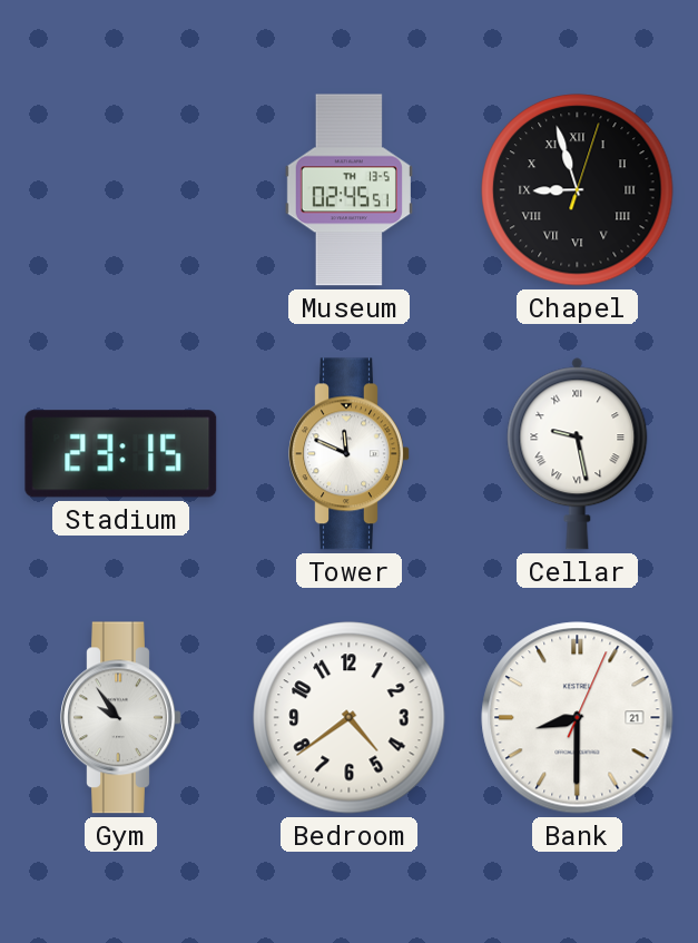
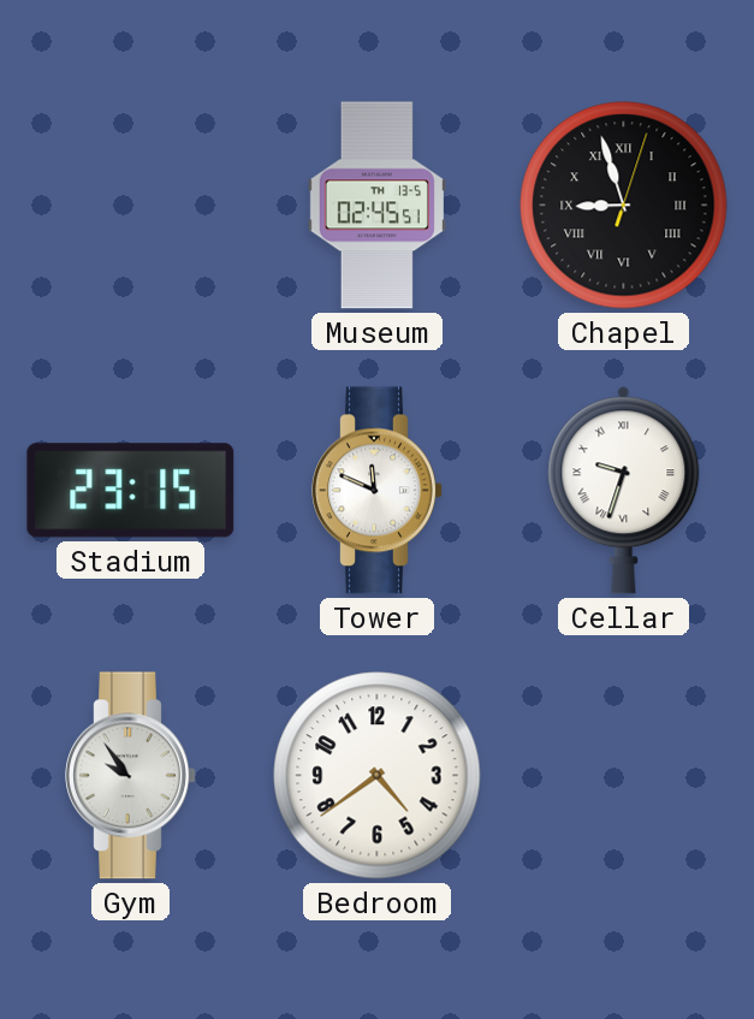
Cellar: 9:28 -> 9:33
Bank: 8:30 -> none
